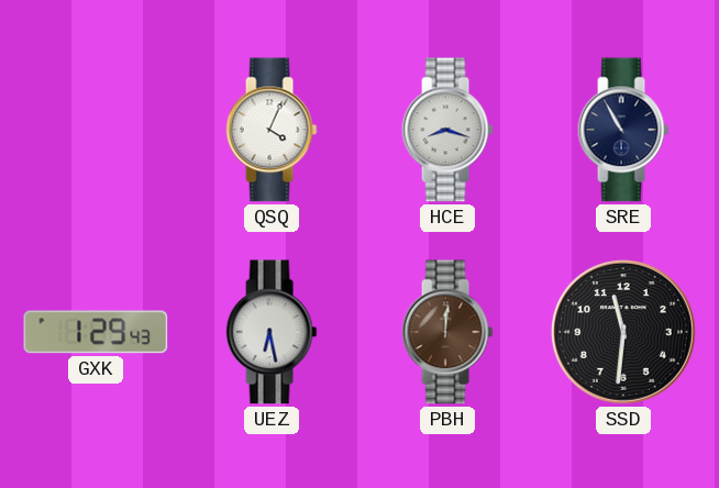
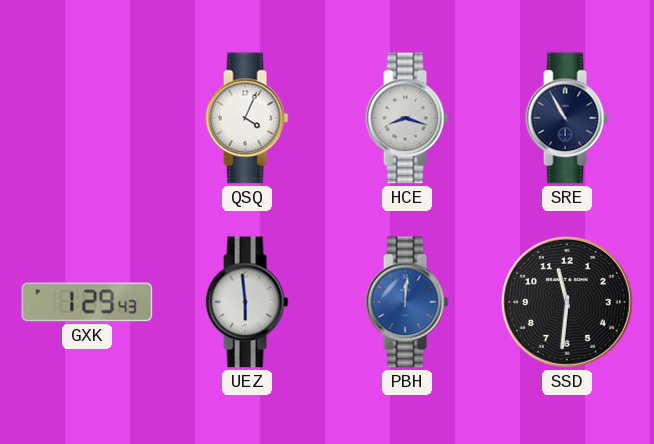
UEZ: 6:28 -> 5:59
PBH dial: brown -> blue
